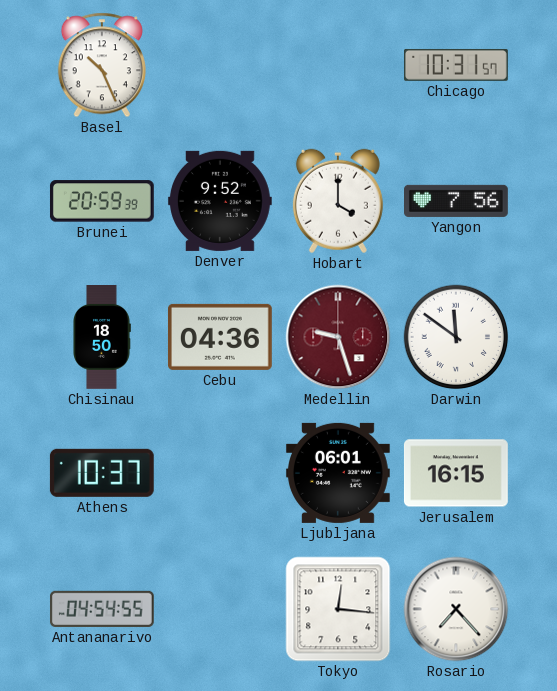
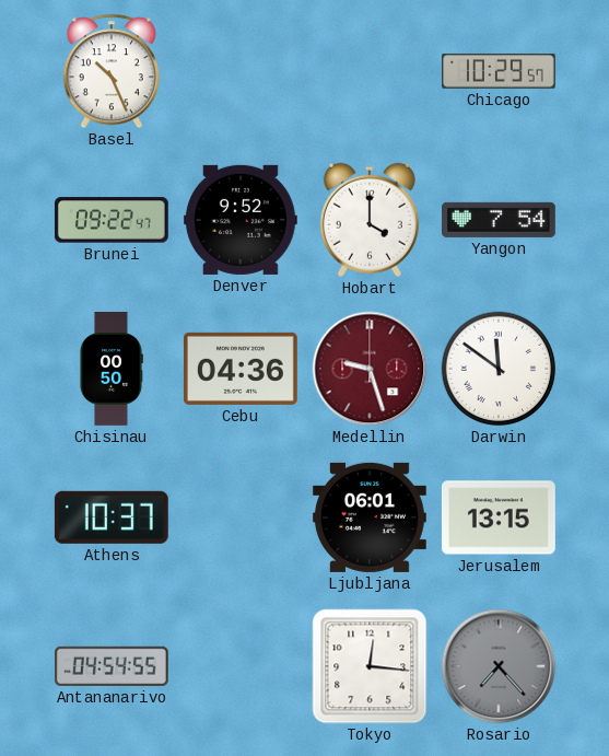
Chicago: 10:31 -> 10:29
Brunei: 20:59 -> 09:22
Yangon: 7:56 -> 7:54
Chisinau: 18:50 -> 00:50
Jerusalem: 16:15 -> 13:15
Rosario dial: white -> grey
